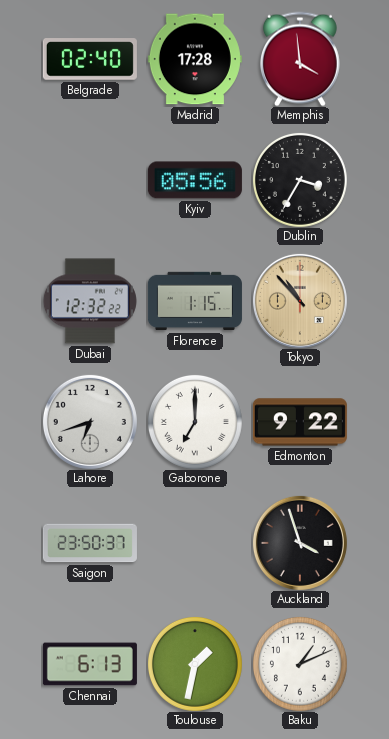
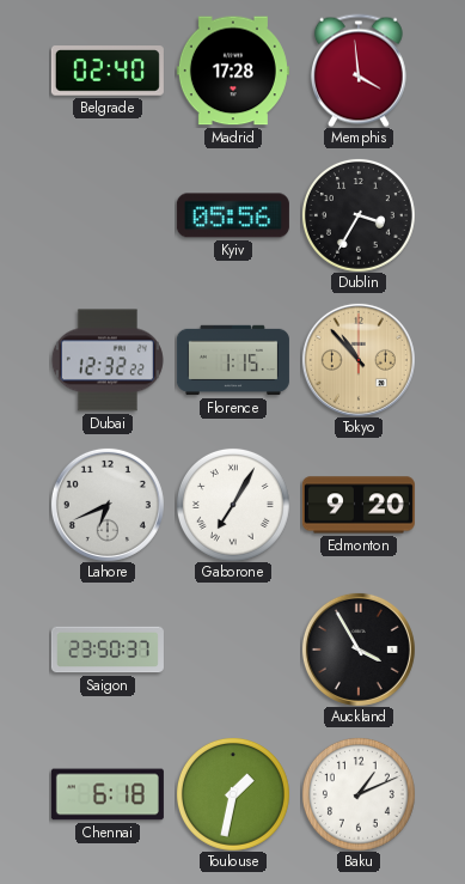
Lahore: 6:42 -> 6:41
Gaborone: 7:00 -> 7:05
Edmonton: 9:22 -> 9:20
Auckland: 3:57 -> 3:55
Chennai: 6:13 -> 6:18
